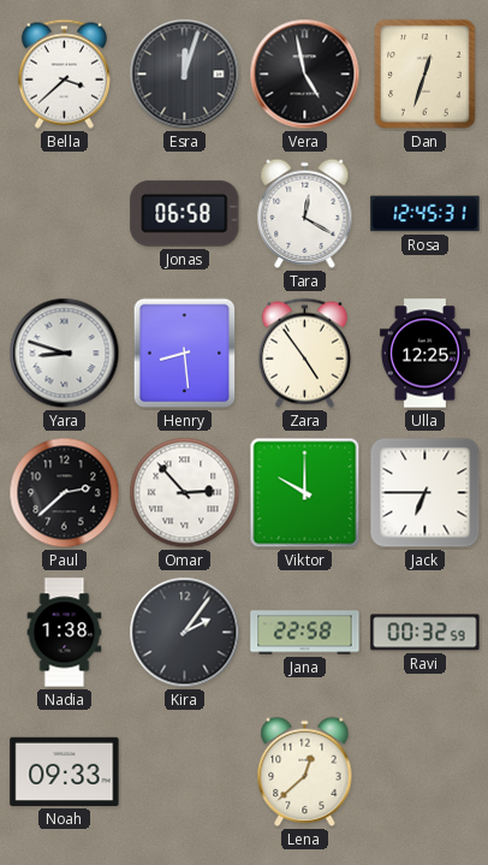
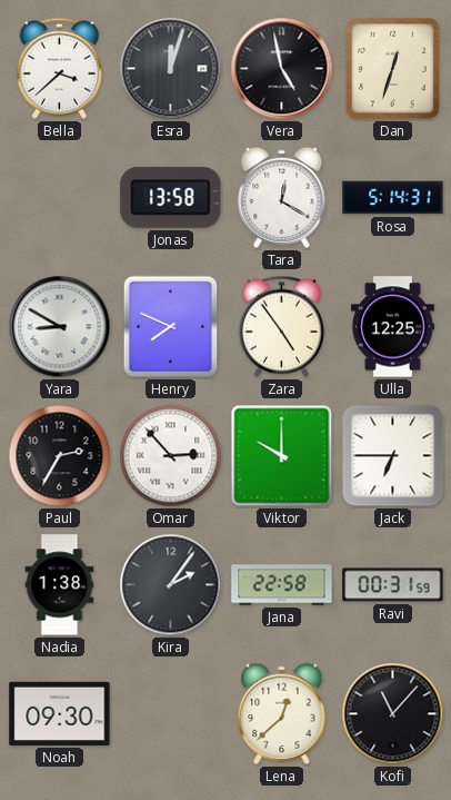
Jonas: 06:58 -> 13:58
Rosa: 12:45 -> 5:14
Yara: 8:48 -> 8:50
Henry: 8:29 -> 7:49
Paul: 2:38 -> 2:35
Ravi: 00:32 -> 00:31
Noah: 09:33 -> 09:30
Kofi: none -> 11:07
